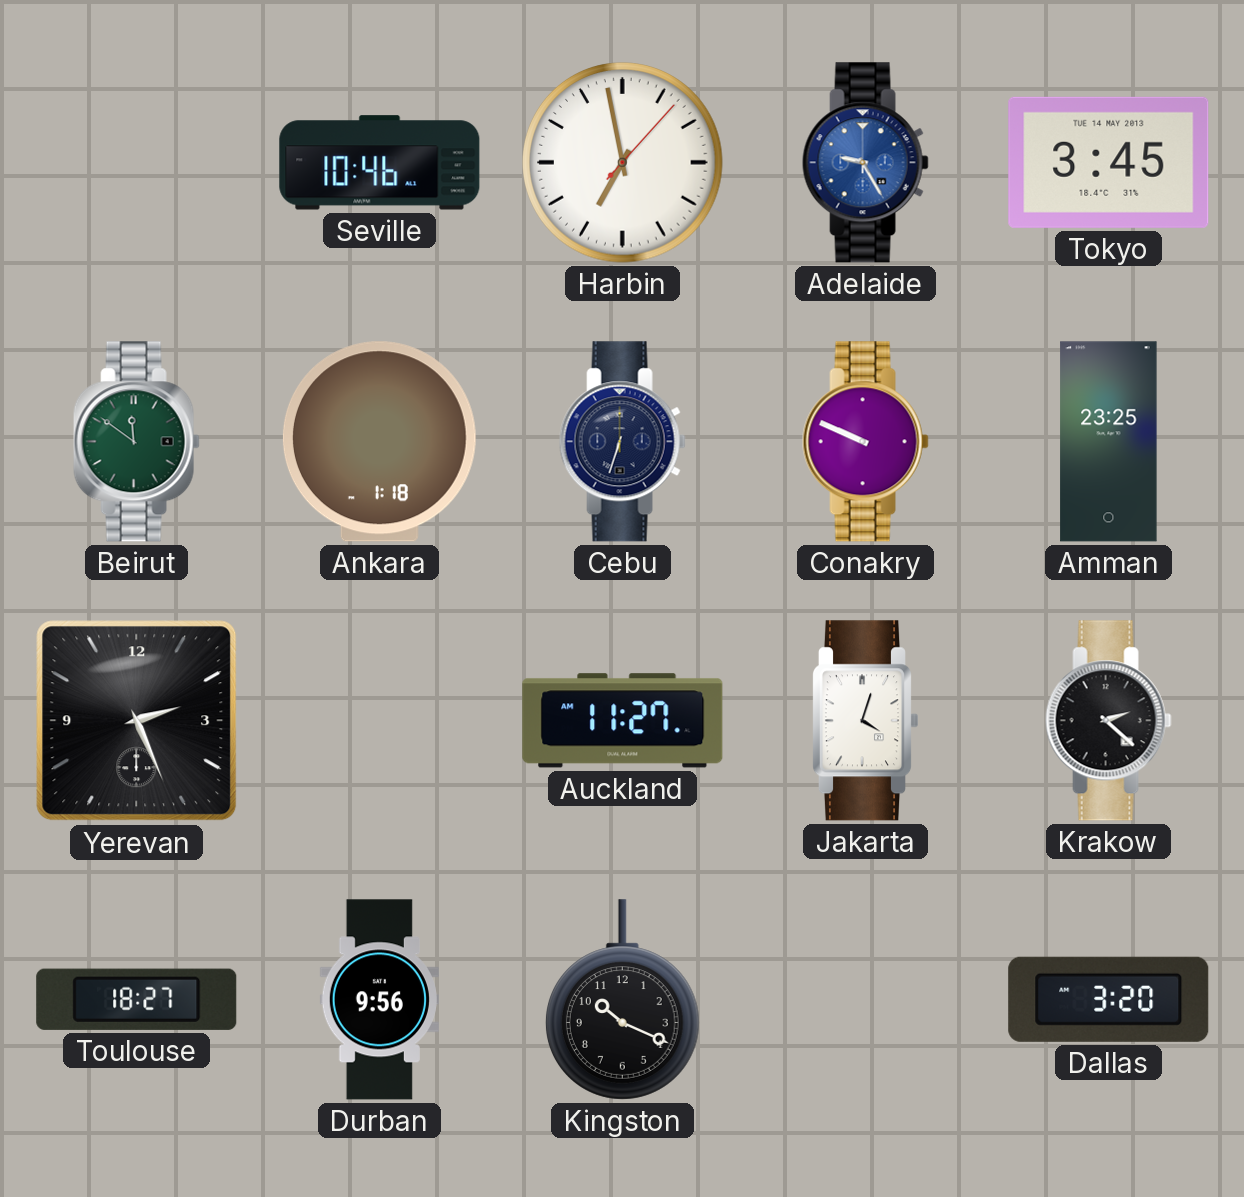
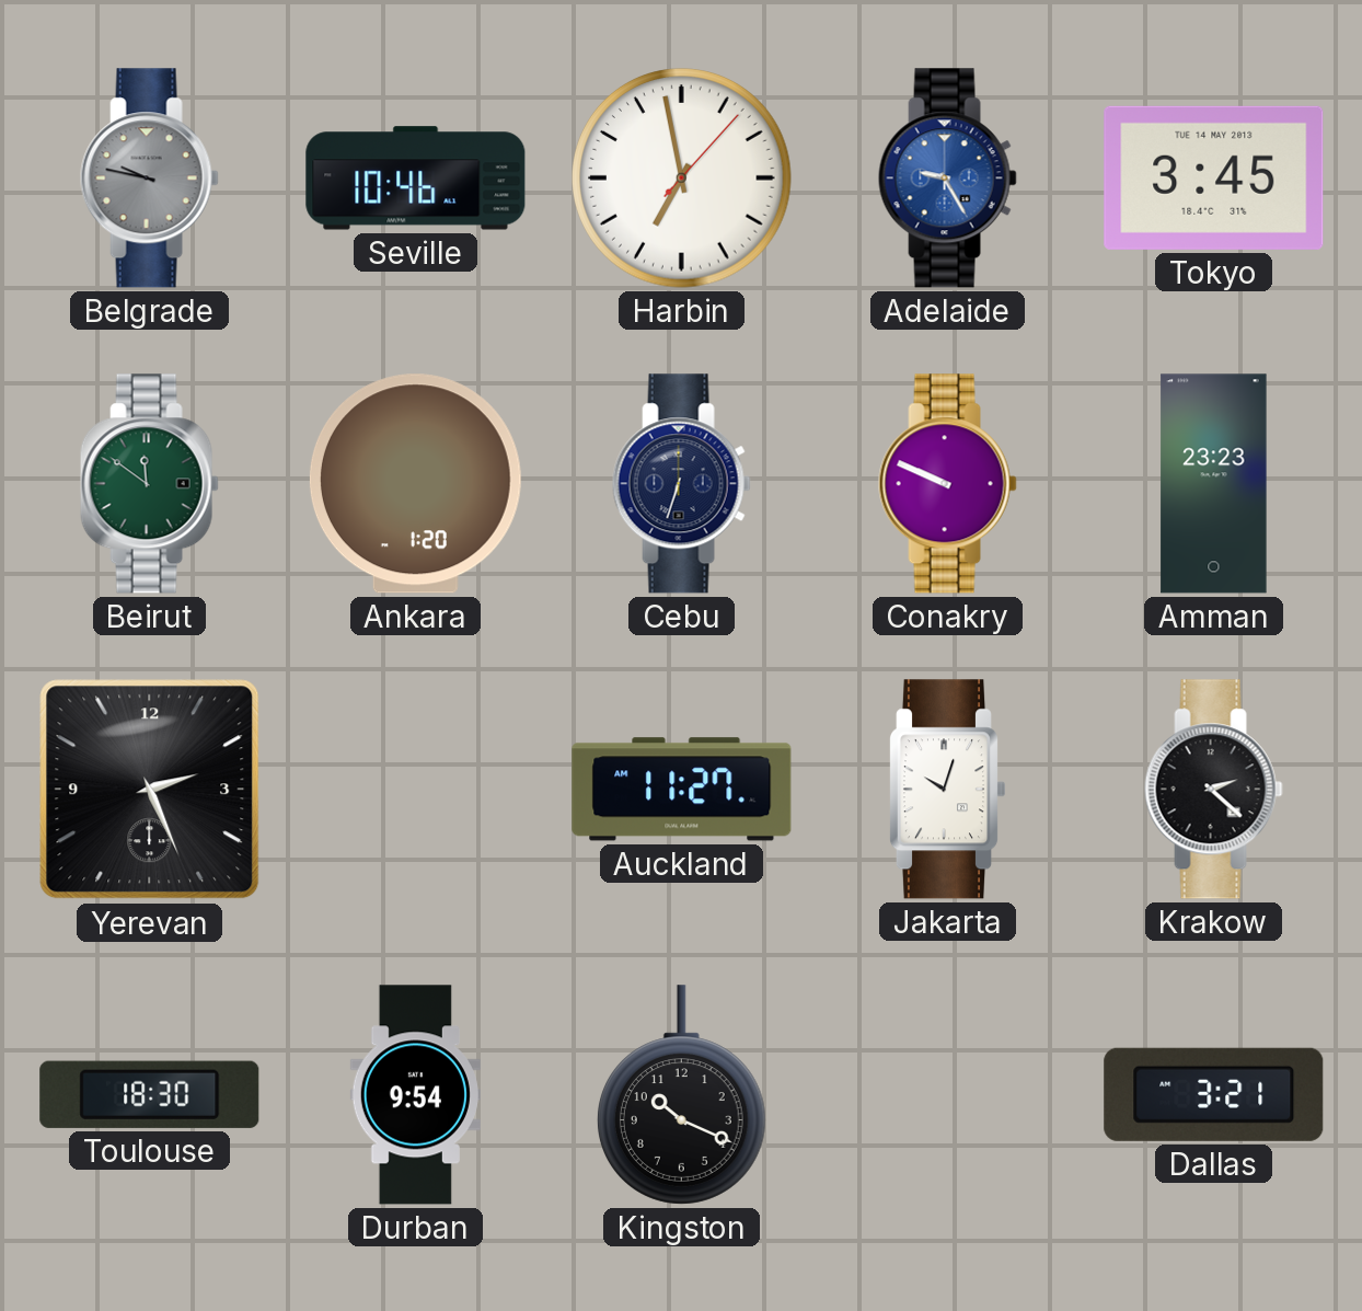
Belgrade: none -> 9:47
Ankara: 1:18 -> 1:20
Amman: 23:25 -> 23:23
Jakarta: 4:03 -> 10:03
Toulouse: 18:27 -> 18:30
Durban: 9:56 -> 9:54
Dallas: 3:20 -> 3:21
